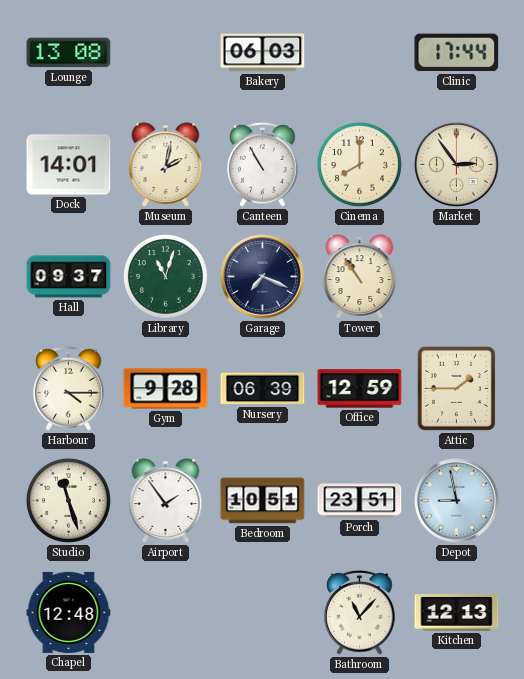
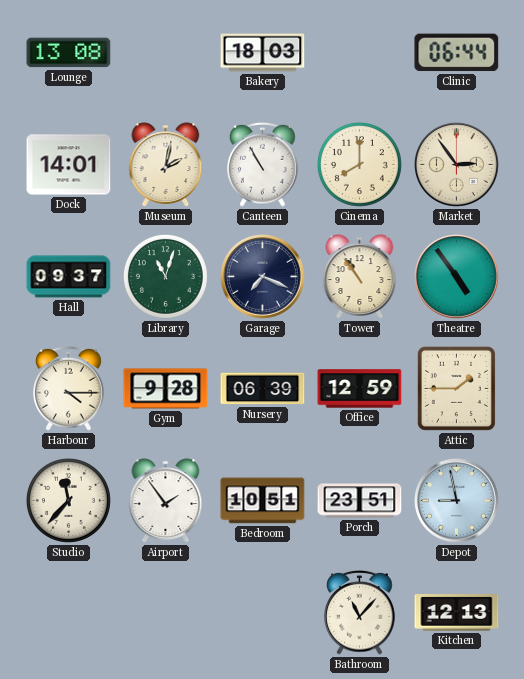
Bakery: 06:03 -> 18:03
Clinic: 17:44 -> 06:44
Theatre: none -> 4:54
Studio: 11:27 -> 11:37
Chapel: 12:48 -> none
